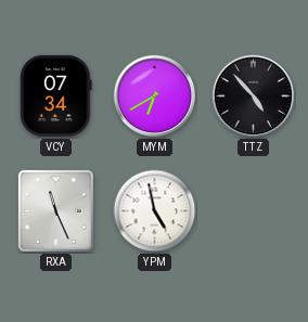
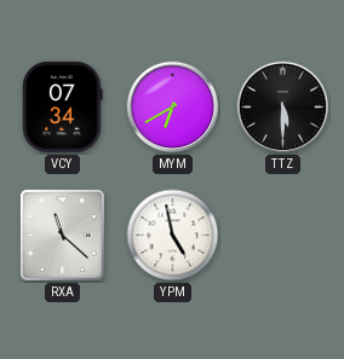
TTZ: 4:53 -> 5:30
RXA: 11:26 -> 11:22
